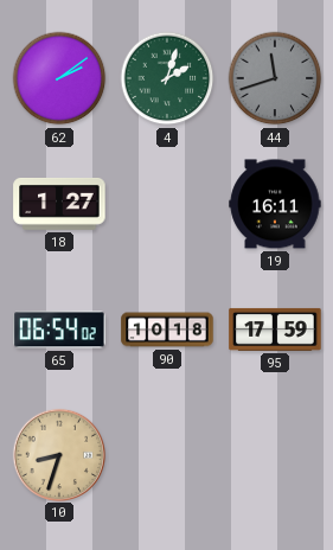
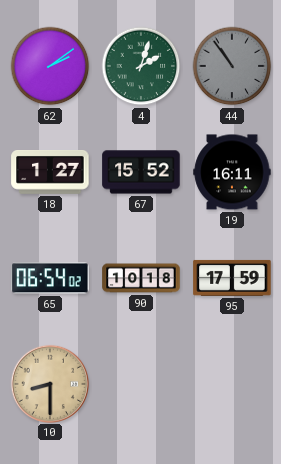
44: 11:42 -> 10:54
67: none -> 15:52
10: 8:33 -> 8:30
